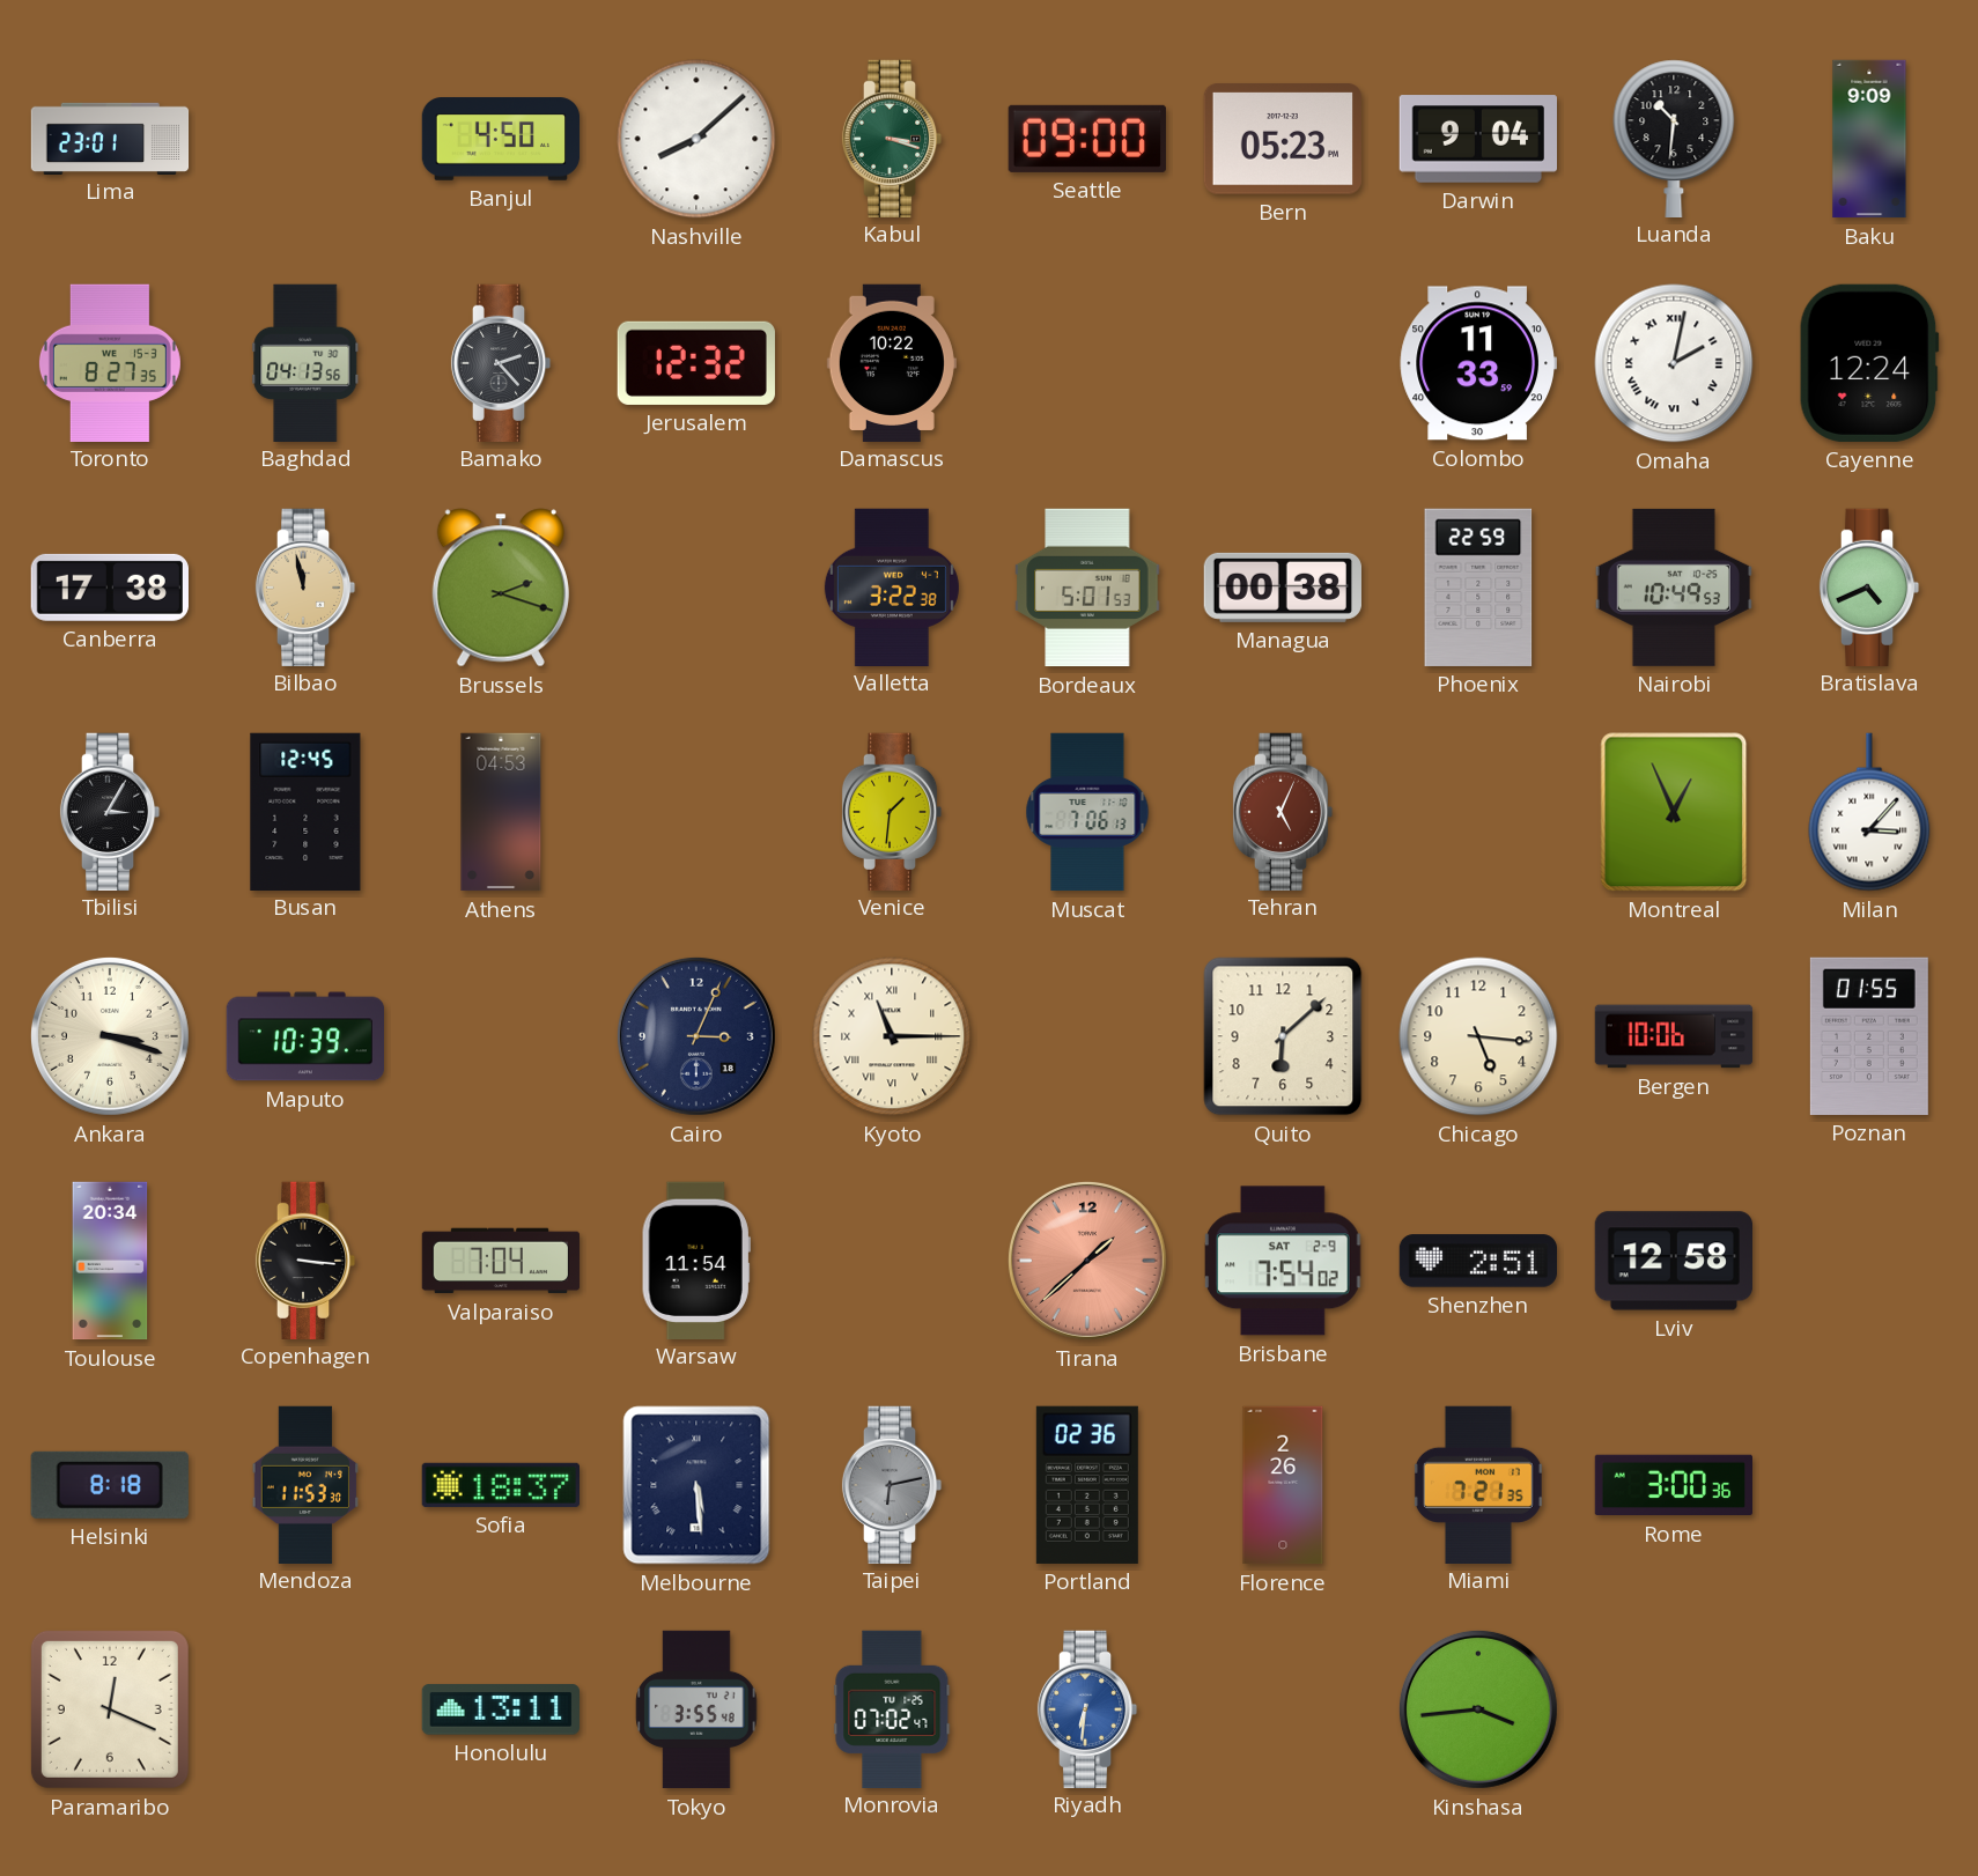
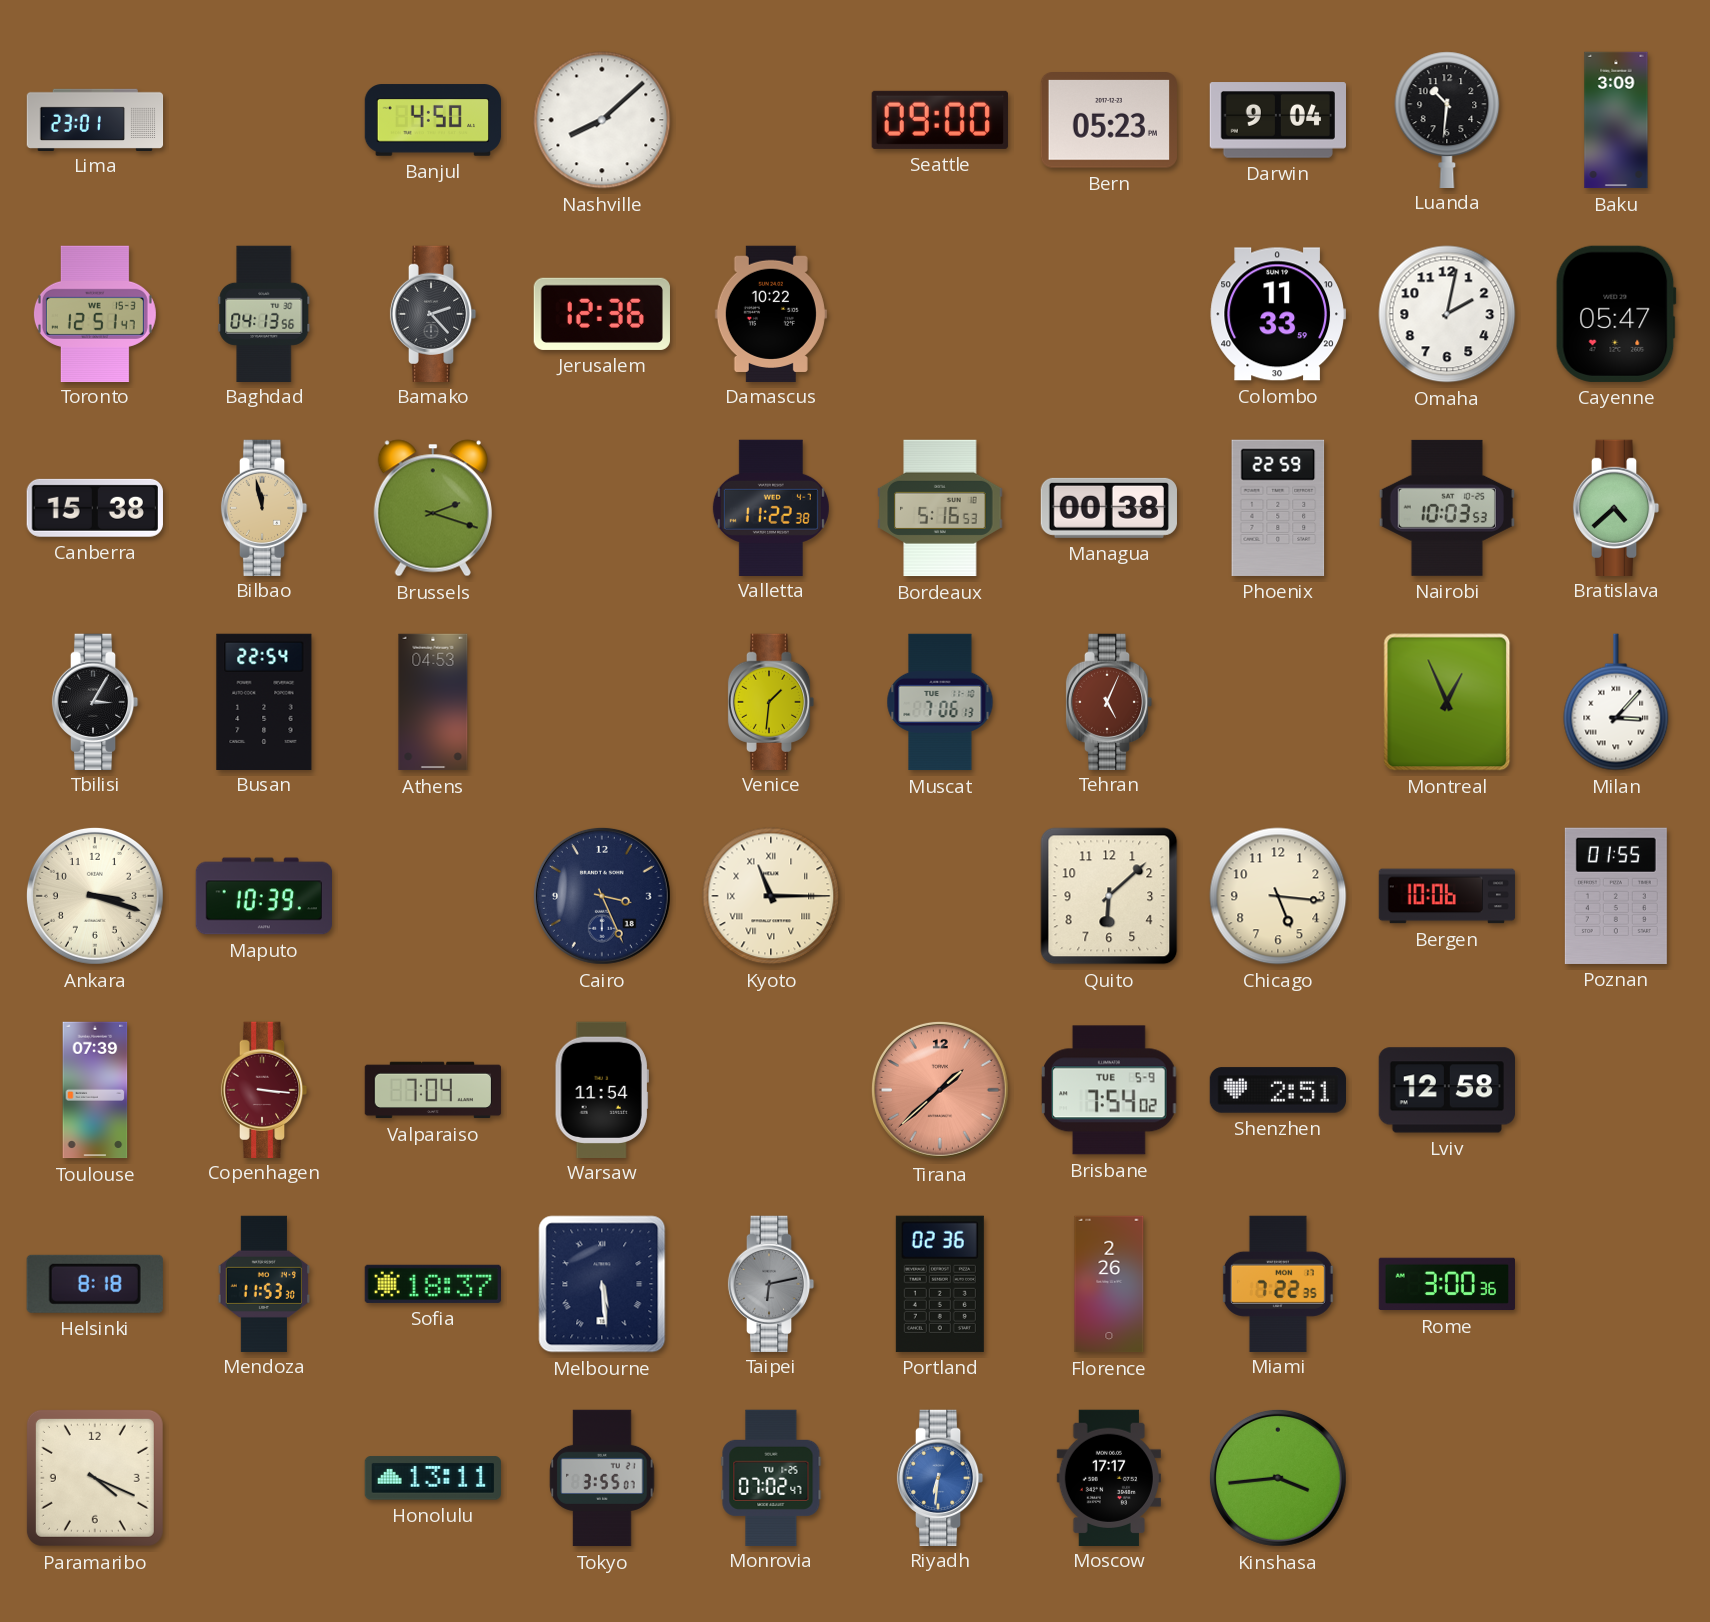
Kabul: 3:18 -> none
Baku: 9:09 -> 3:09
Toronto: 8:27 -> 12:51
Jerusalem: 12:32 -> 12:36
Omaha numerals: Roman -> Arabic
Cayenne: 12:24 -> 05:47
Canberra: 17:38 -> 15:38
Valletta: 3:22 -> 11:22
Bordeaux: 5:01 -> 5:16
Nairobi: 10:49 -> 10:03
Bratislava: 4:41 -> 4:38
Busan: 12:45 -> 22:54
Cairo: 3:04 -> 3:26
Toulouse: 20:34 -> 07:39
Copenhagen dial: black -> burgundy
Brisbane date: SAT 2-9 -> TUE 5-9
Miami: 7:21 -> 7:22
Paramaribo: 12:19 -> 4:19
Tokyo: 3:55:48 -> 3:55:07
Moscow: none -> 17:17
